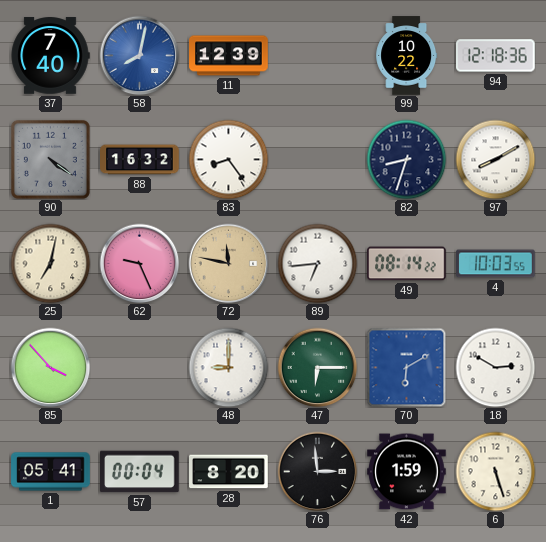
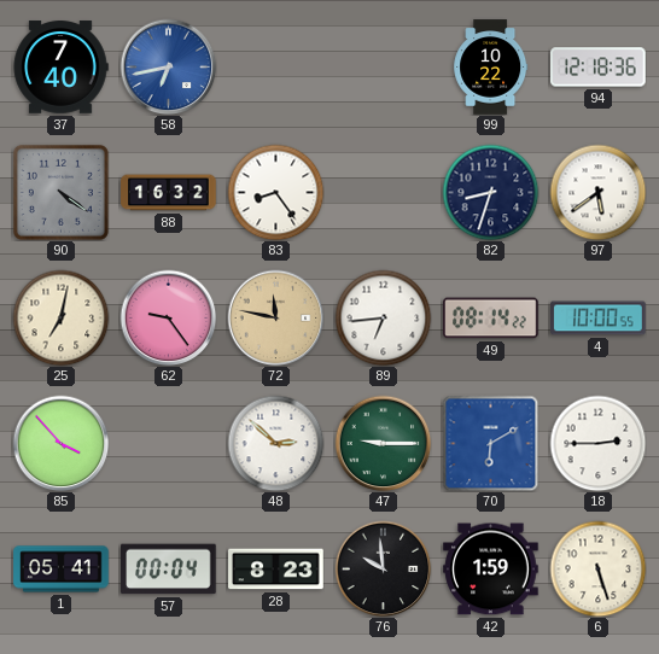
58: 8:02 -> 6:43
11: 12:39 -> none
97: 8:10 -> 5:39
62: 9:26 -> 9:24
4: 10:03 -> 10:00
48: 9:00 -> 2:52
47: 6:15 -> 9:15
18: 2:50 -> 2:45
28: 8:20 -> 8:23
76: 2:59 -> 9:59
